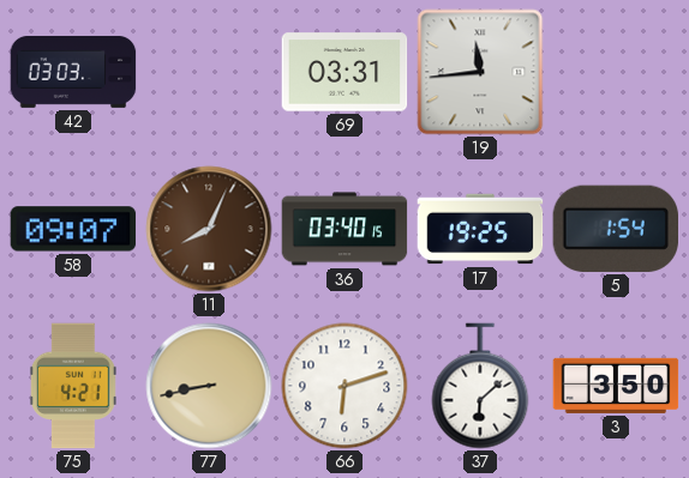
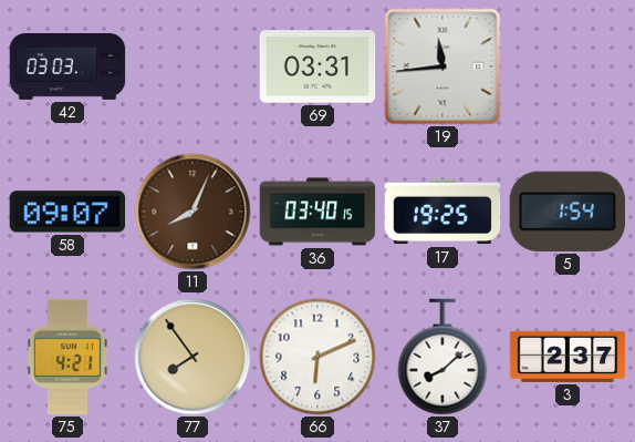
77: 8:43 -> 7:54
66: 6:12 -> 6:11
37: 6:08 -> 8:08
3: 3:50 -> 2:37
